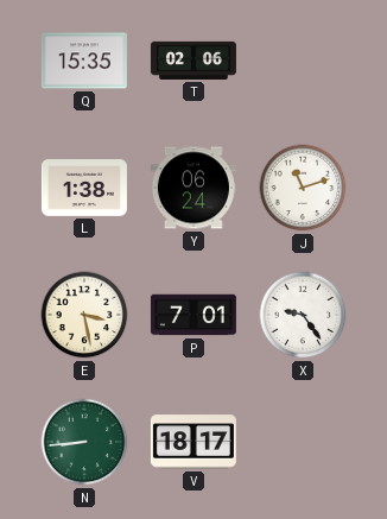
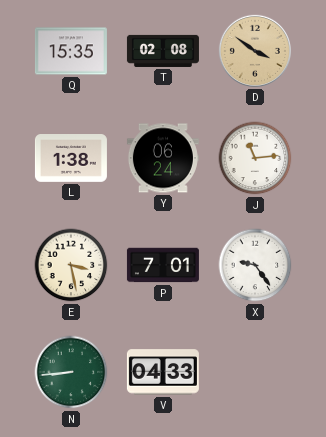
T: 02:06 -> 02:08
D: none -> 3:51
J: 11:12 -> 11:14
V: 18:17 -> 04:33
